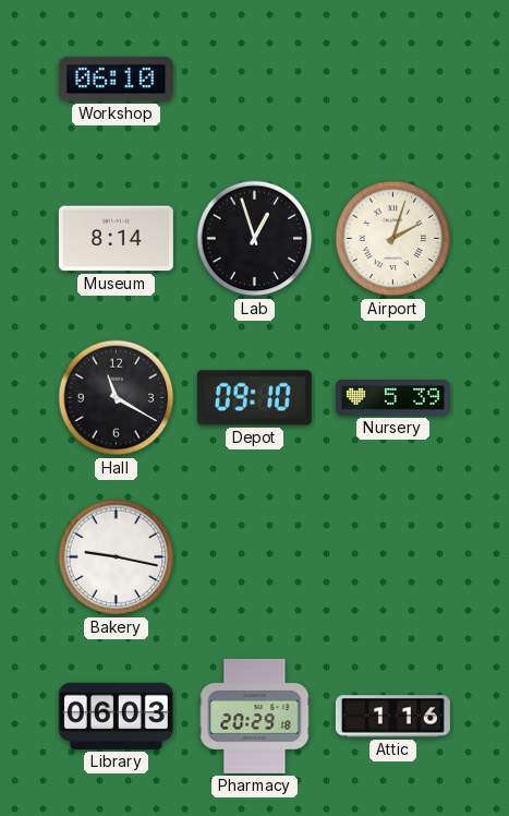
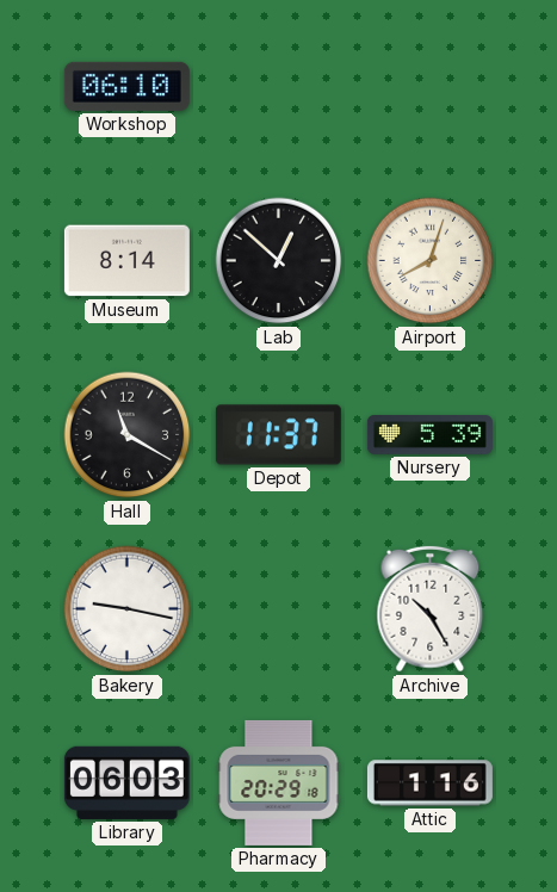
Lab: 12:57 -> 12:52
Airport: 2:03 -> 8:03
Depot: 09:10 -> 11:37
Archive: none -> 10:25
